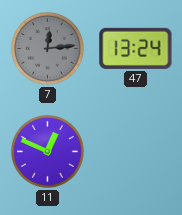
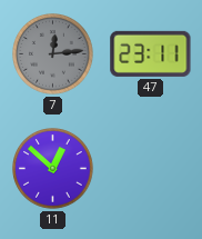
47: 13:24 -> 23:11
11: 12:49 -> 12:52
